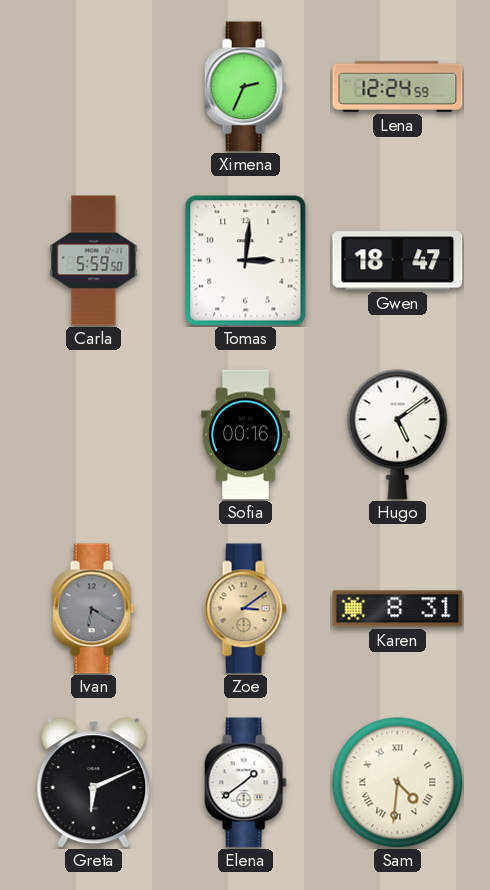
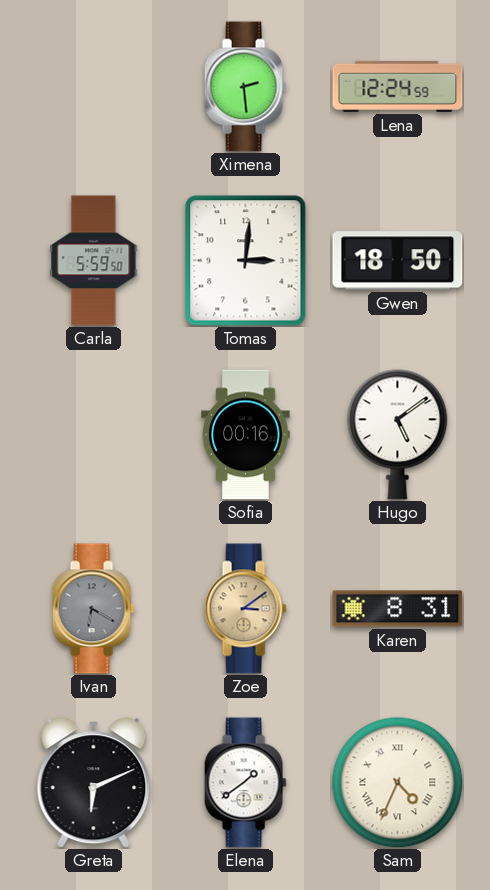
Ximena: 2:34 -> 2:29
Gwen: 18:47 -> 18:50
Sam: 4:31 -> 4:34
